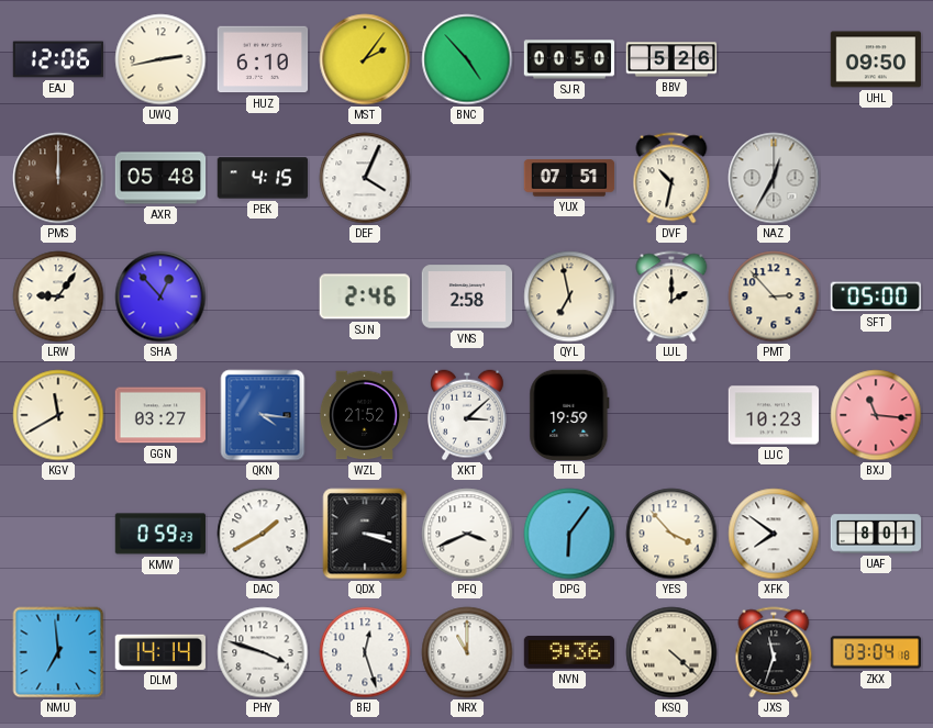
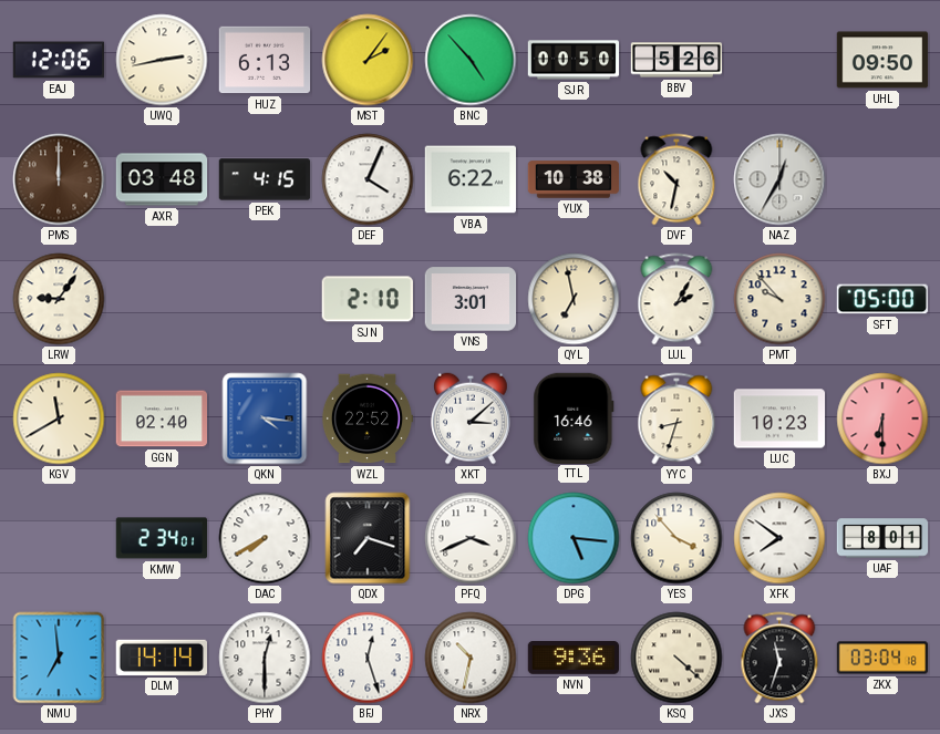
HUZ: 6:10 -> 6:13
AXR: 05:48 -> 03:48
VBA: none -> 6:22
YUX: 07:51 -> 10:38
SHA: 12:53 -> none
SJN: 2:46 -> 2:10
VNS: 2:58 -> 3:01
LUL: 2:00 -> 2:05
PMT: 2:53 -> 9:53
GGN: 03:27 -> 02:40
WZL: 21:52 -> 22:52
TTL: 19:59 -> 16:46
YYC: none -> 8:33
BXJ: 11:16 -> 6:30
KMW: 0:59 -> 2:34
DAC: 1:40 -> 7:40
QDX: 3:18 -> 7:18
DPG: 6:06 -> 5:16
PHY: 3:48 -> 12:30
NRX: 11:00 -> 10:32
